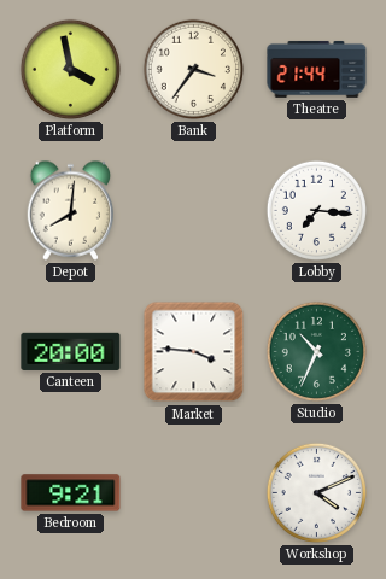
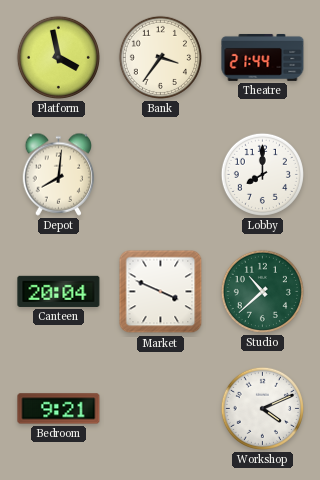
Lobby: 7:16 -> 8:00
Canteen: 20:00 -> 20:04
Market: 3:46 -> 3:49
Studio: 10:34 -> 10:38
